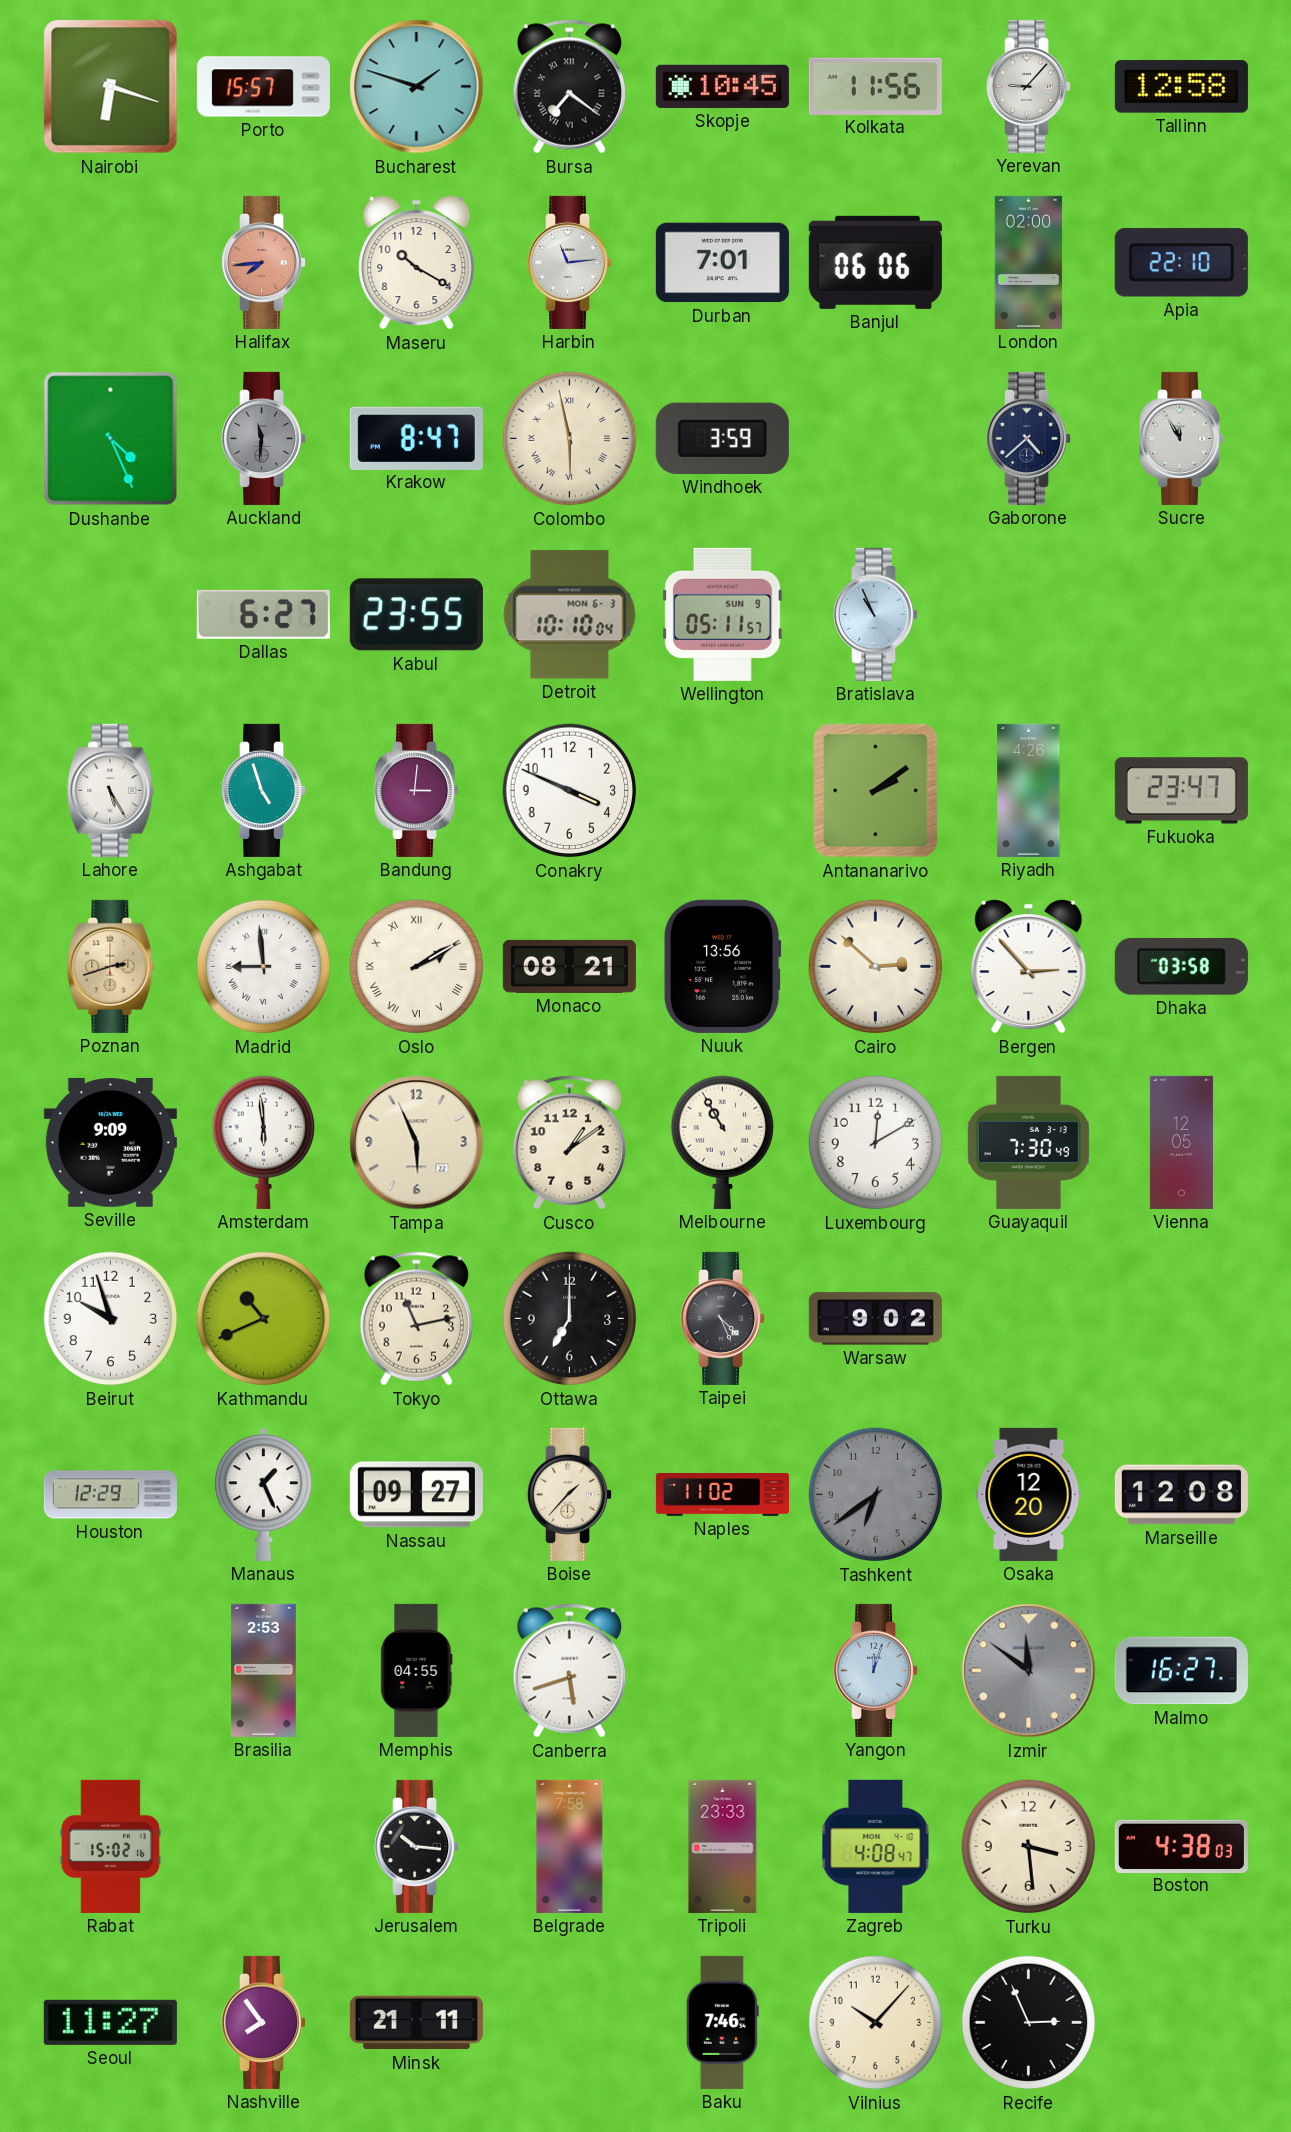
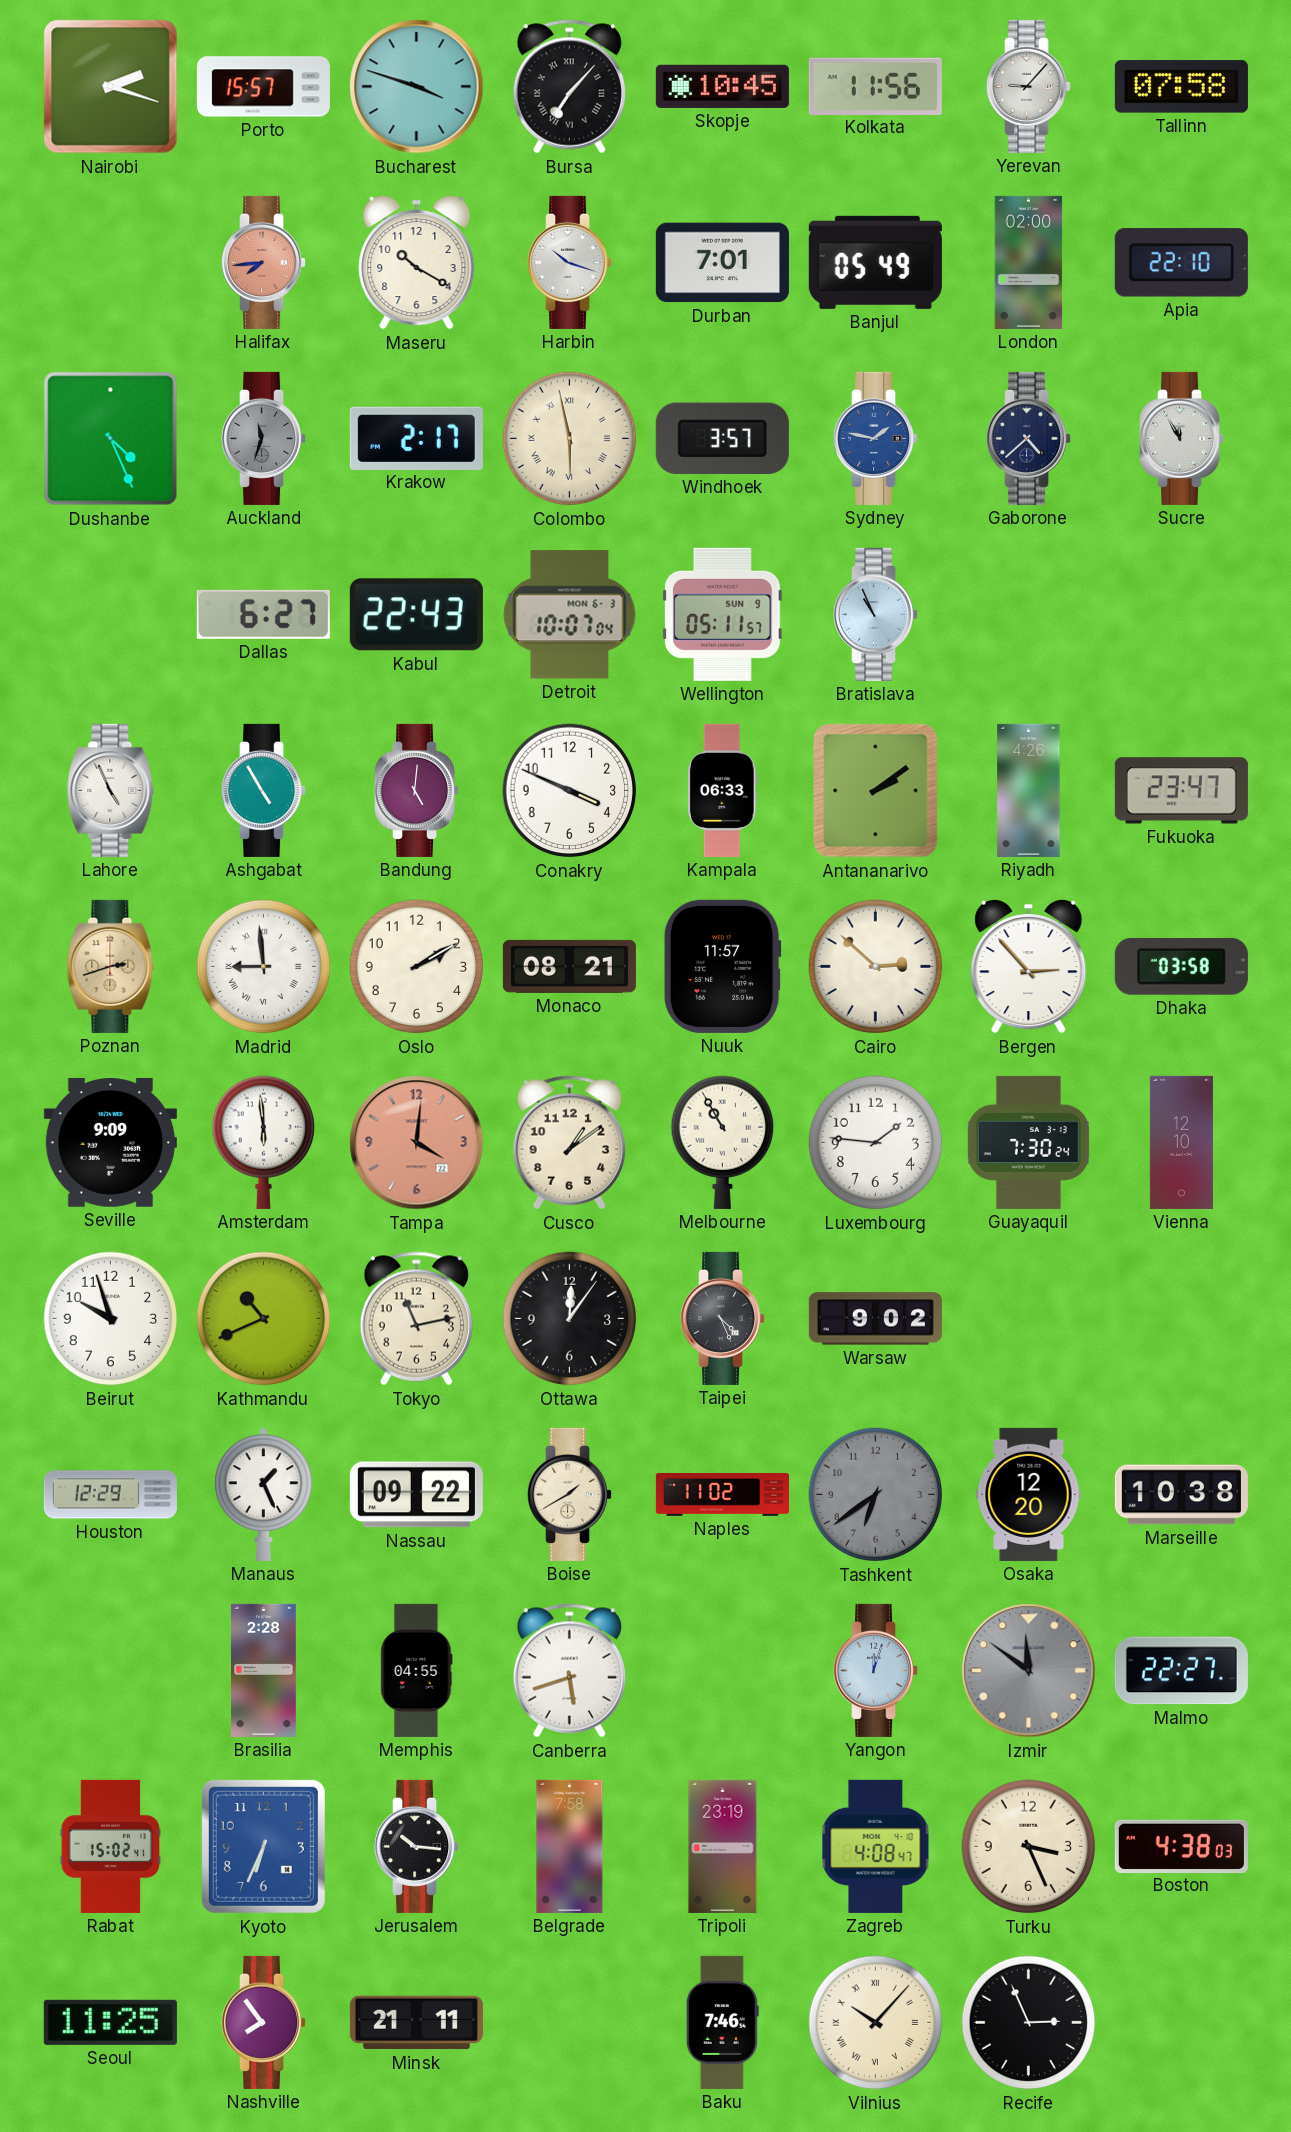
Nairobi: 6:18 -> 2:18
Bucharest: 1:48 -> 3:48
Bursa: 7:21 -> 7:07
Tallinn: 12:58 -> 07:58
Harbin: 11:14 -> 10:18
Banjul: 06:06 -> 05:49
Auckland: 11:31 -> 11:33
Krakow: 8:47 -> 2:17
Windhoek: 3:59 -> 3:57
Sydney: none -> 1:47
Kabul: 23:55 -> 22:43
Detroit: 10:10 -> 10:07
Lahore: 5:25 -> 4:56
Ashgabat: 4:57 -> 4:55
Bandung: 3:01 -> 5:01
Kampala: none -> 06:33
Oslo numerals: Roman -> Arabic
Nuuk: 13:56 -> 11:57
Tampa: 5:56 -> 4:01
Tampa dial: cream -> salmon
Luxembourg: 12:10 -> 1:46
Guayaquil: 7:30:49 -> 7:30:24
Vienna: 12:05 -> 12:10
Ottawa: 7:00 -> 12:06
Nassau: 09:27 -> 09:22
Boise: 1:37 -> 1:40
Marseille: 12:08 -> 10:38
Brasilia: 2:53 -> 2:28
Malmo: 16:27 -> 22:27
Rabat: 15:02:16 -> 15:02:41
Kyoto: none -> 6:34
Tripoli: 23:33 -> 23:19
Turku: 3:29 -> 3:26
Seoul: 11:27 -> 11:25
Vilnius numerals: Arabic -> Roman
